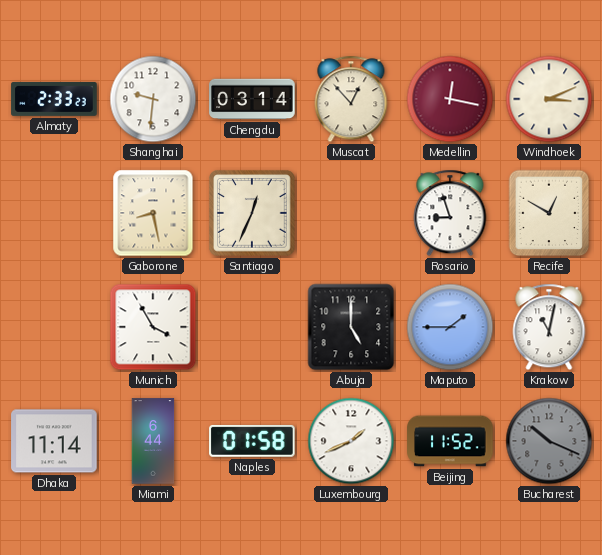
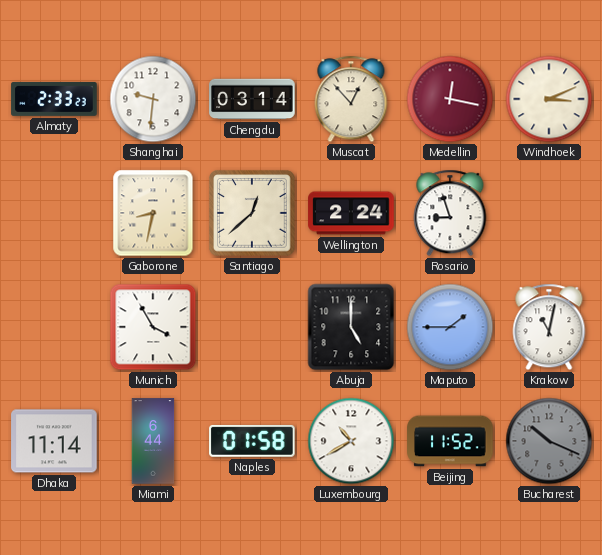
Gaborone: 8:28 -> 8:32
Santiago: 12:34 -> 12:38
Wellington: none -> 2:24
Recife: 12:50 -> none
Luxembourg: 1:41 -> 10:40
